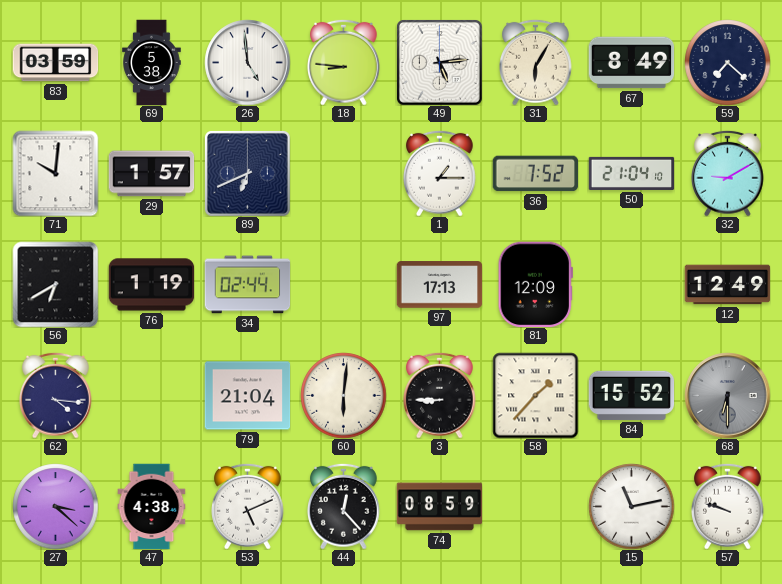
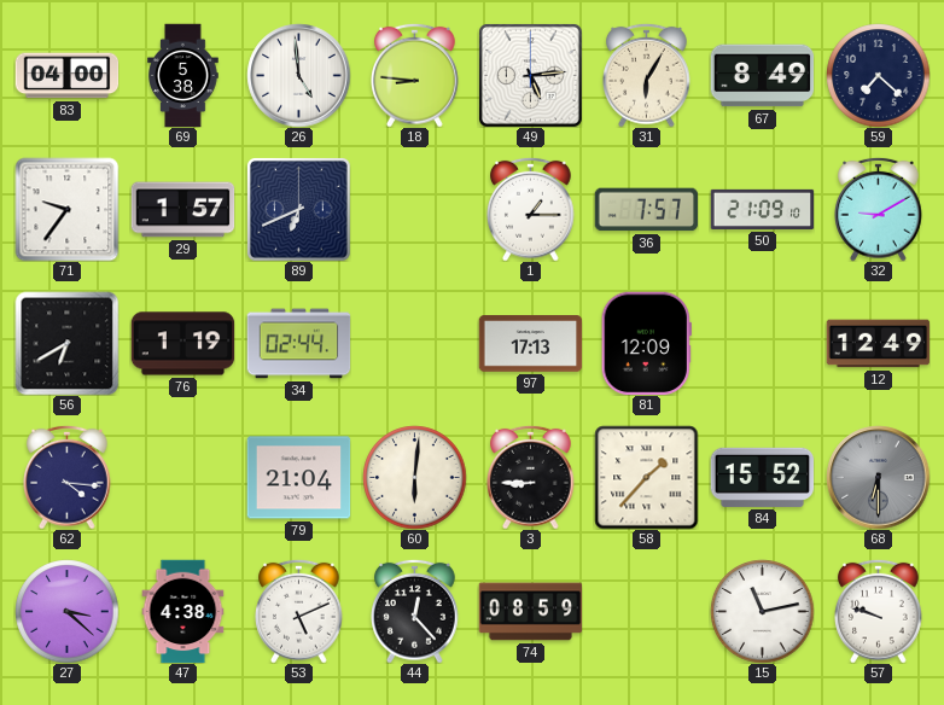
83: 03:59 -> 04:00
71: 10:01 -> 9:36
36: 7:52 -> 7:57
50: 21:04 -> 21:09
